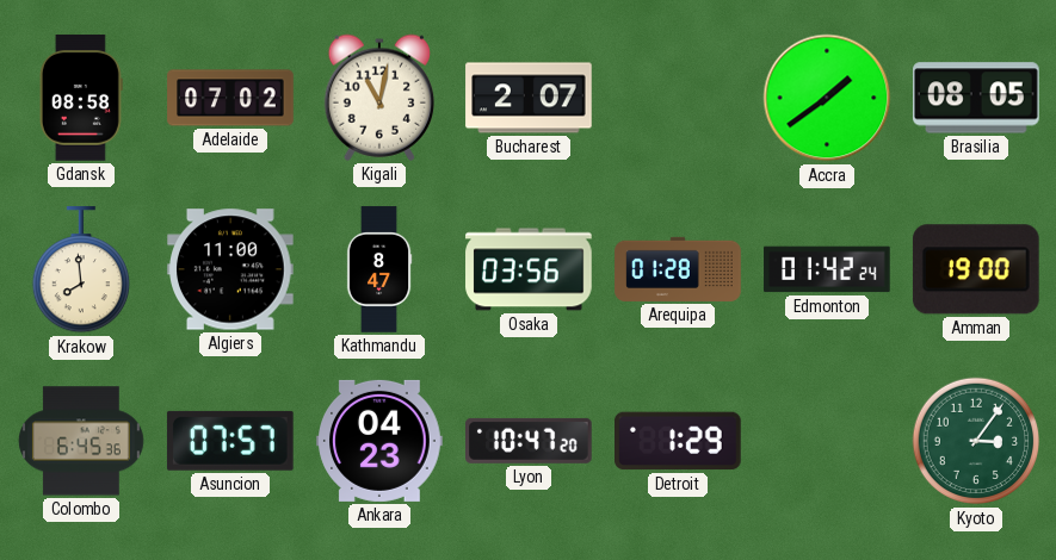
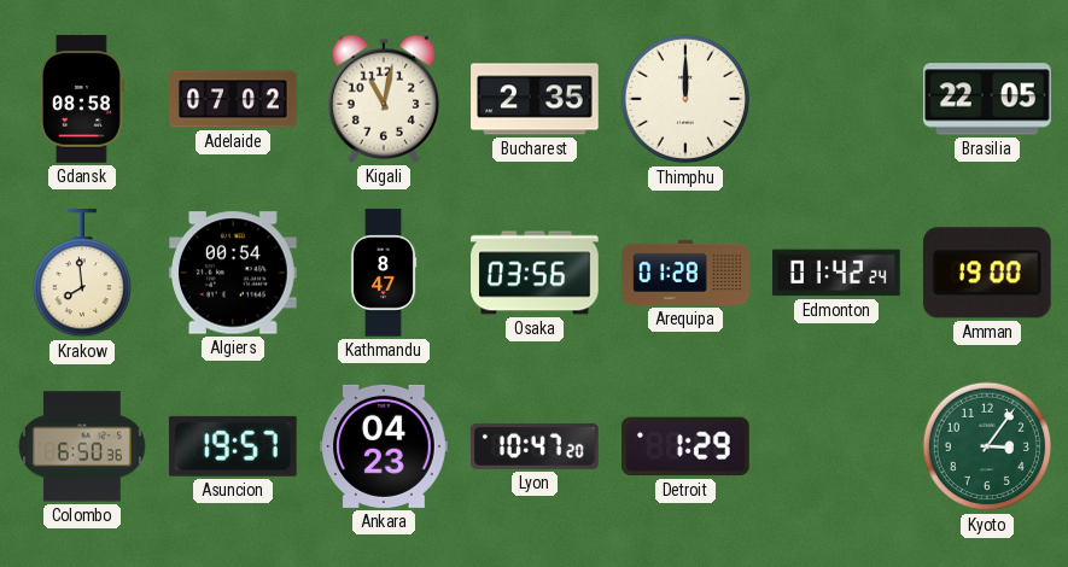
Bucharest: 2:07 -> 2:35
Thimphu: none -> 12:00
Accra: 1:39 -> none
Brasilia: 08:05 -> 22:05
Algiers: 11:00 -> 00:54
Colombo: 6:45 -> 6:50
Asuncion: 07:57 -> 19:57
